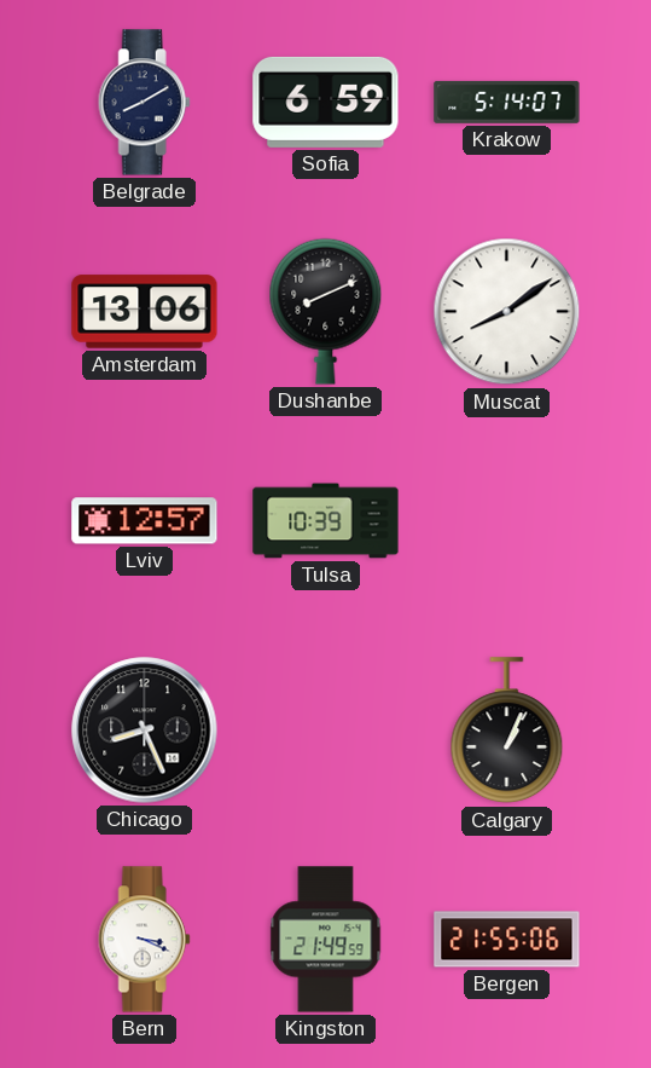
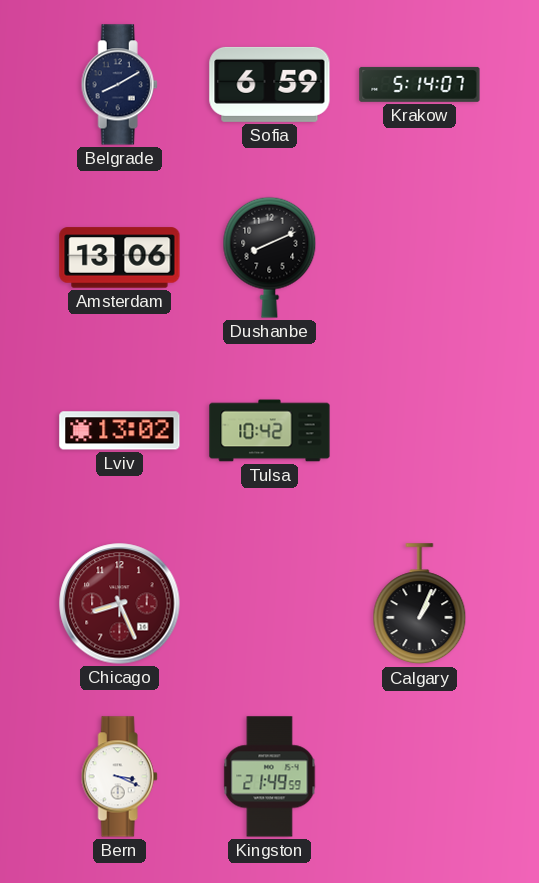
Muscat: 8:09 -> none
Lviv: 12:57 -> 13:02
Tulsa: 10:39 -> 10:42
Chicago dial: black -> burgundy
Bergen: 21:55 -> none
